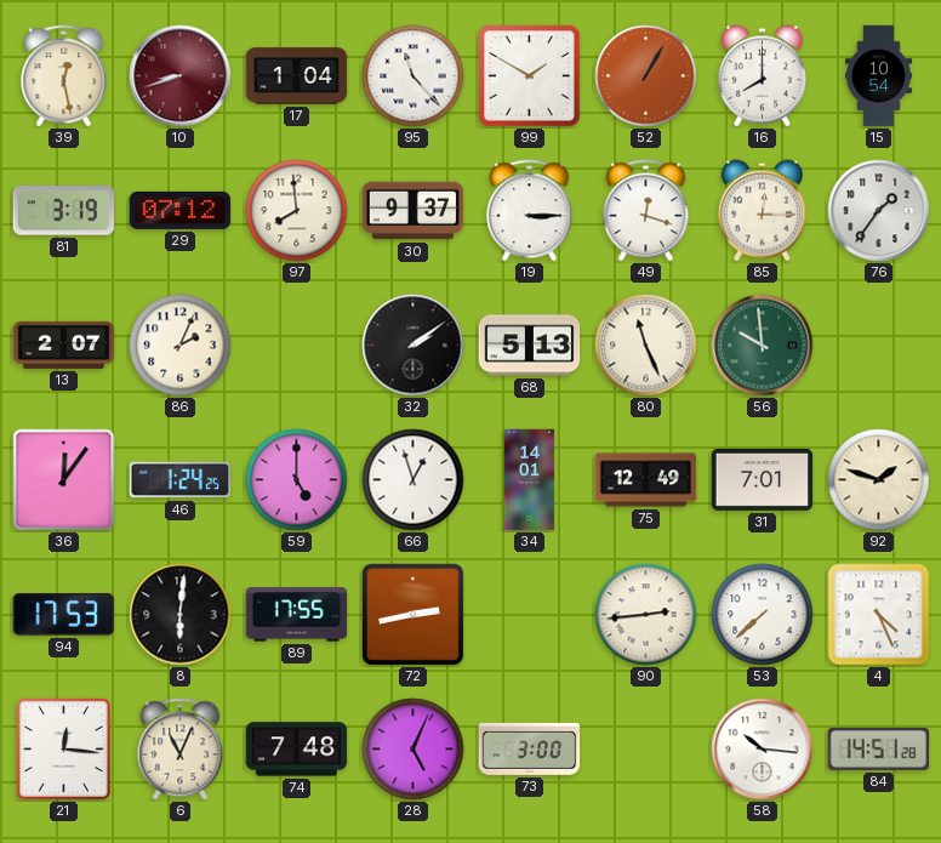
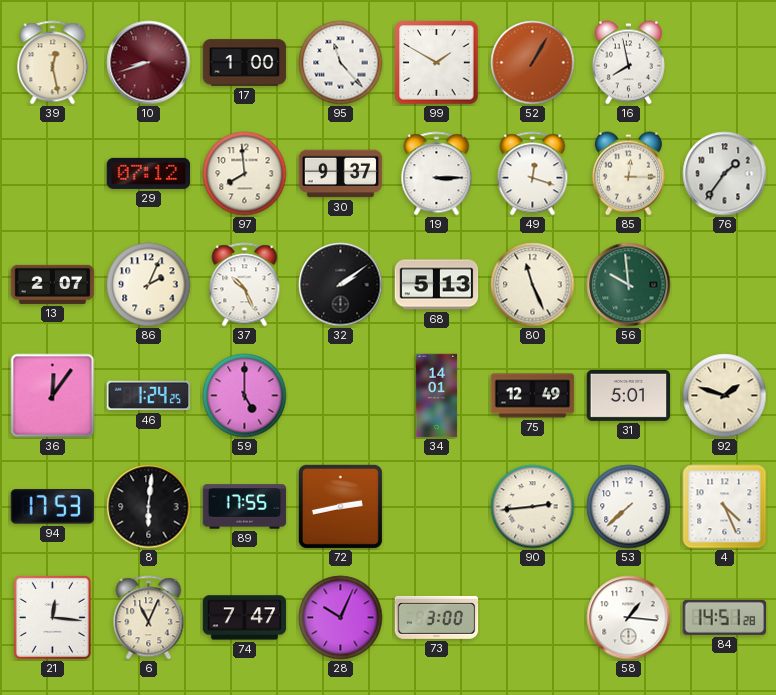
17: 1:04 -> 1:00
16: 8:00 -> 7:58
15: 10:54 -> none
81: 3:19 -> none
37: none -> 10:26
66: 12:57 -> none
31: 7:01 -> 5:01
74: 7:48 -> 7:47
28: 5:04 -> 10:04
58: 10:16 -> 1:16
